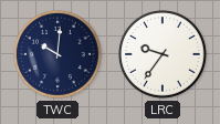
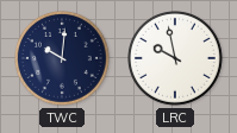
LRC: 9:36 -> 9:58
